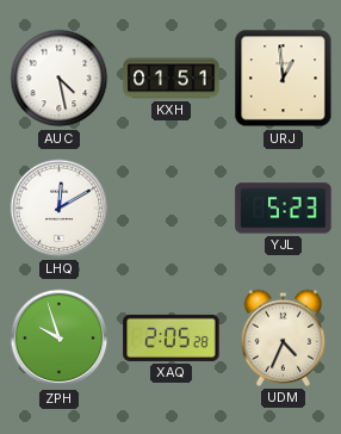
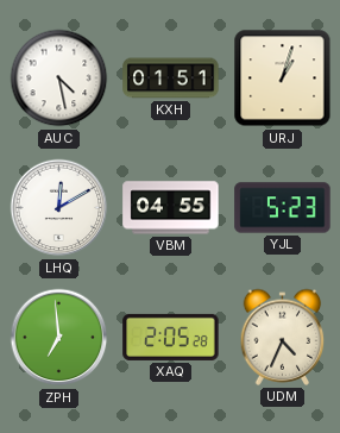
URJ: 12:59 -> 1:03
VBM: none -> 04:55
ZPH: 9:57 -> 6:59
